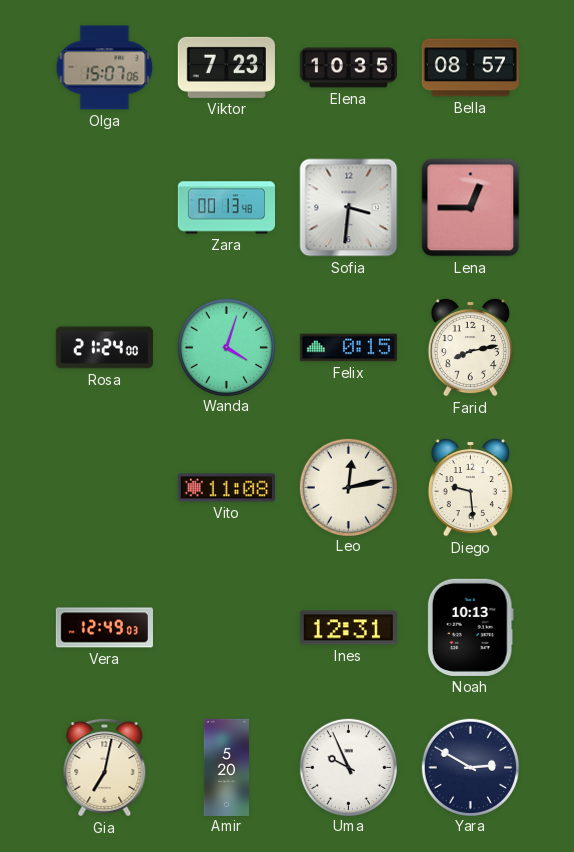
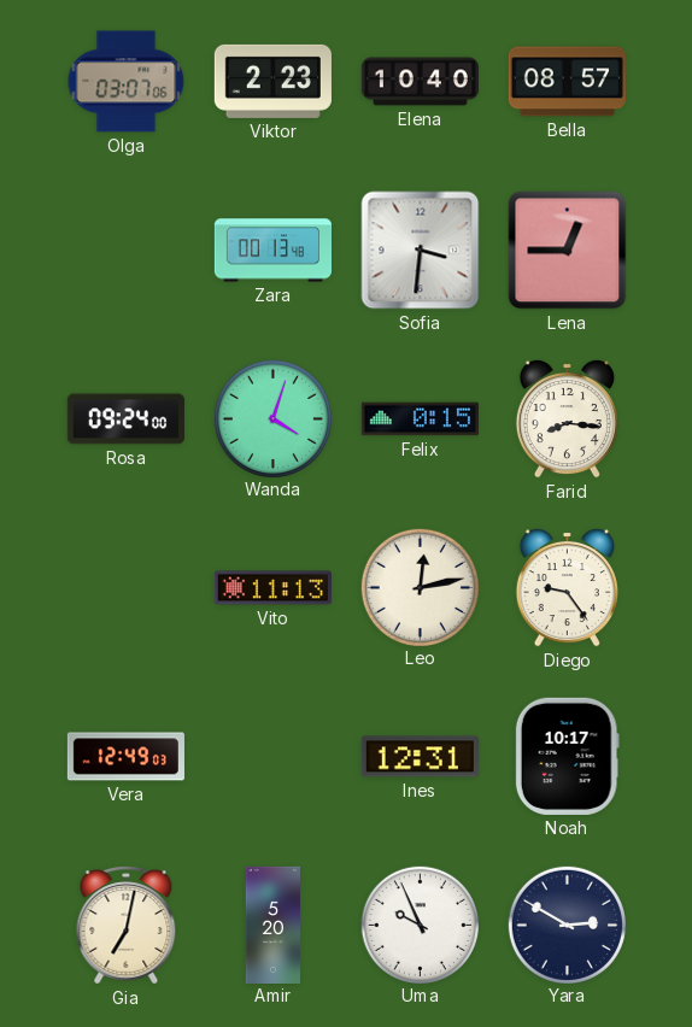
Olga: 15:07 -> 03:07
Viktor: 7:23 -> 2:23
Elena: 10:35 -> 10:40
Rosa: 21:24 -> 09:24
Farid: 8:13 -> 8:16
Vito: 11:08 -> 11:13
Diego: 9:29 -> 9:24
Noah: 10:13 -> 10:17
